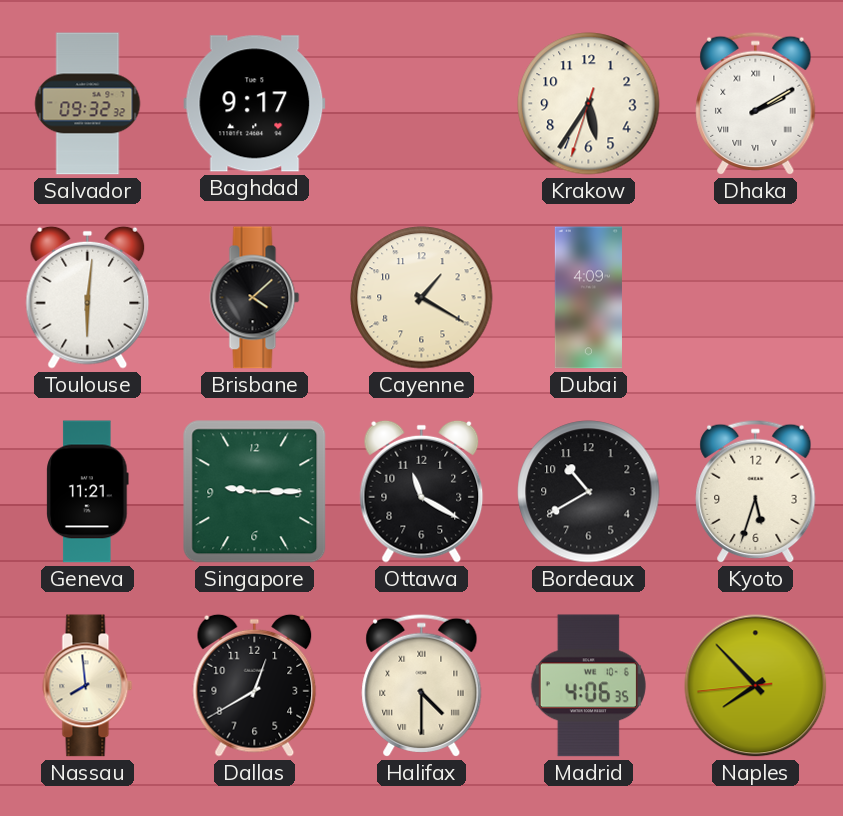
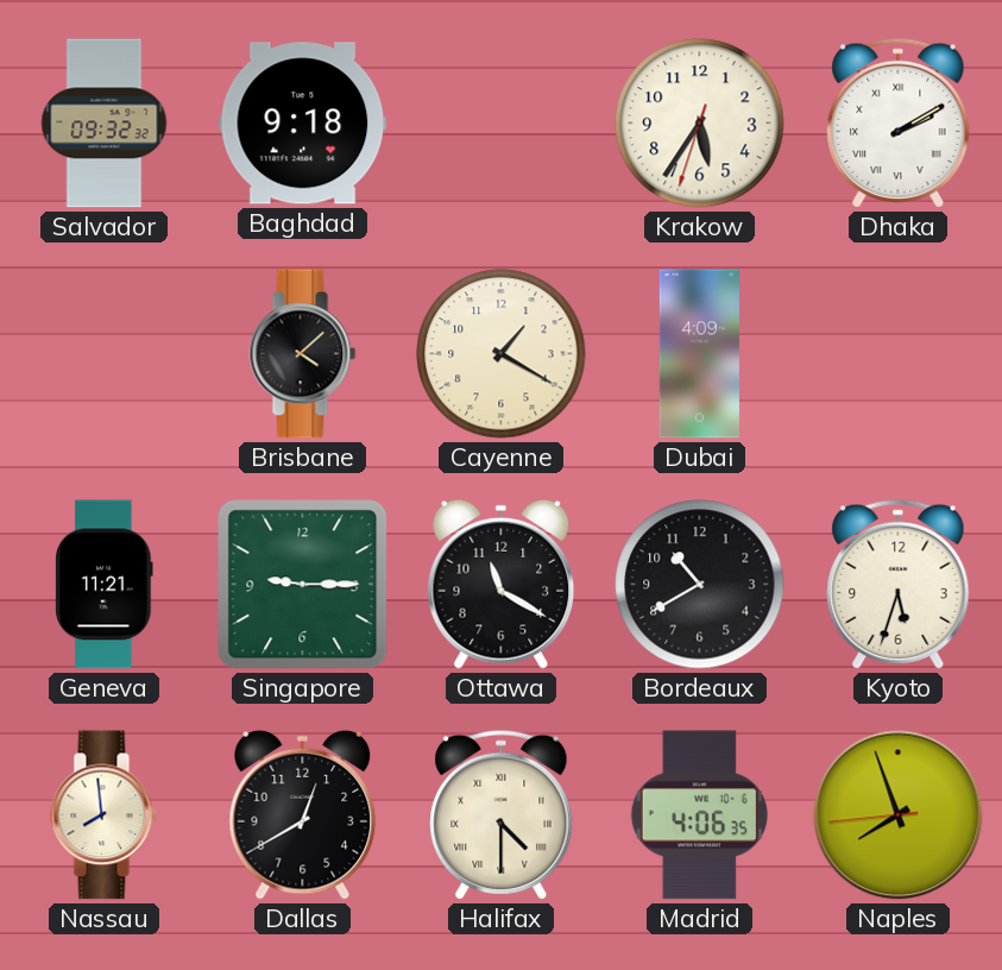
Baghdad: 9:17 -> 9:18
Toulouse: 6:01 -> none
Naples: 7:52 -> 7:56
